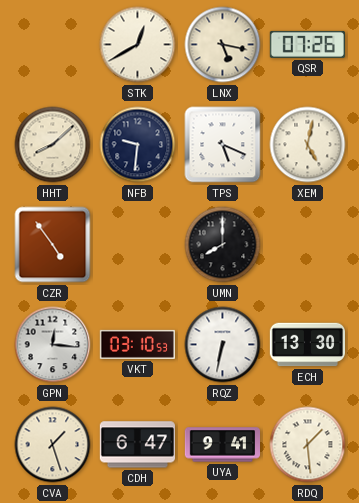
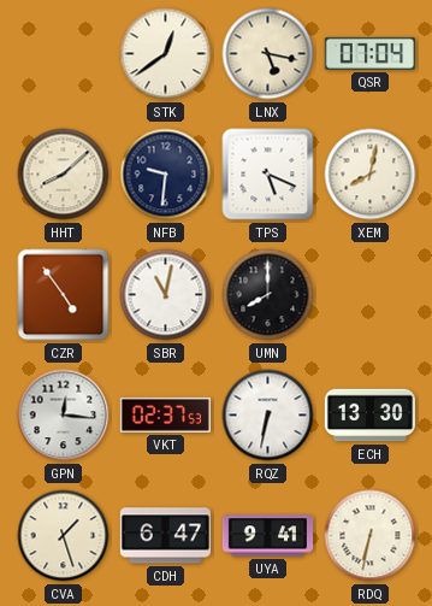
STK: 12:40 -> 12:39
QSR: 07:26 -> 07:04
XEM: 5:02 -> 8:02
SBR: none -> 11:02
VKT: 03:10 -> 02:37
RDQ: 1:29 -> 6:32
